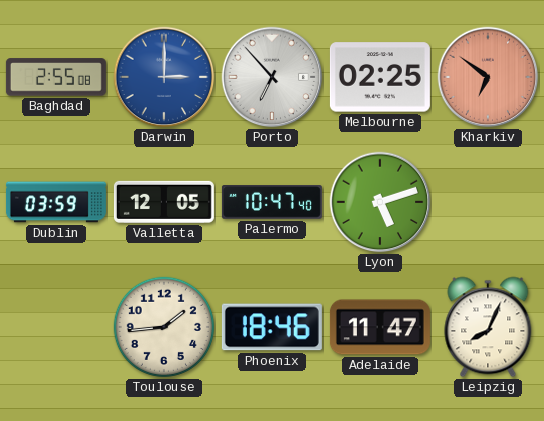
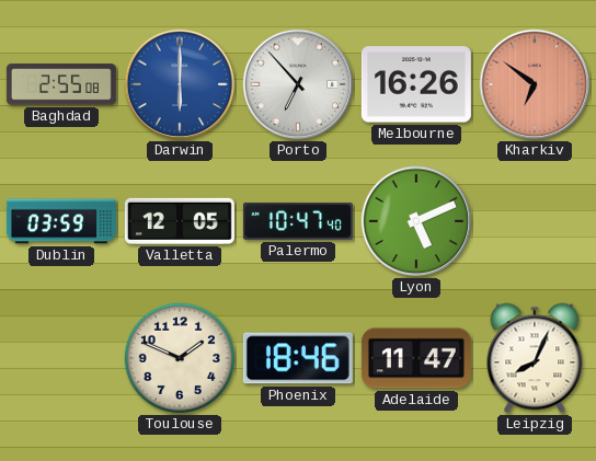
Darwin: 3:00 -> 6:00
Melbourne: 02:25 -> 16:26
Lyon: 5:12 -> 5:11
Toulouse: 1:44 -> 1:49
